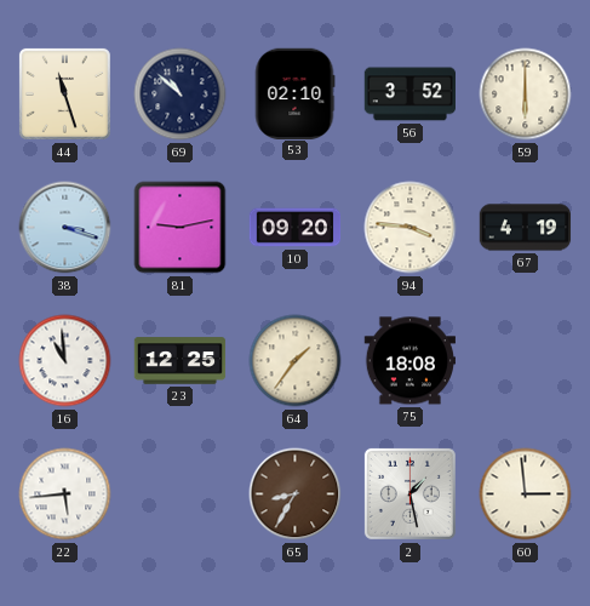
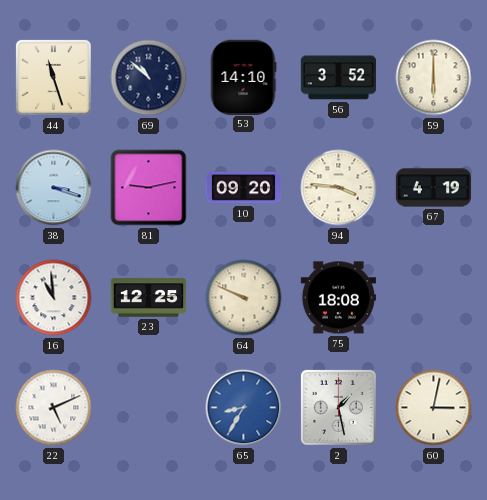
53: 02:10 -> 14:10
64: 1:36 -> 9:49
22: 5:44 -> 5:11
65 dial: brown -> blue
60: 2:59 -> 3:02
